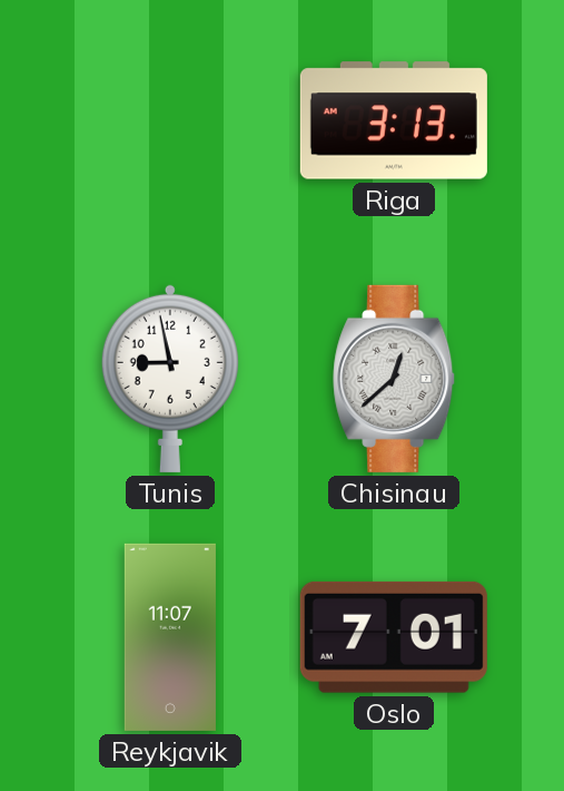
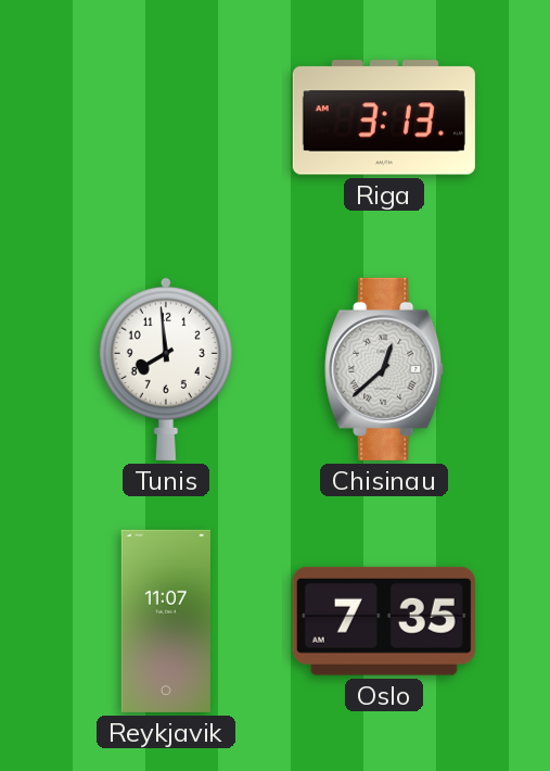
Tunis: 8:58 -> 7:59
Oslo: 7:01 -> 7:35
